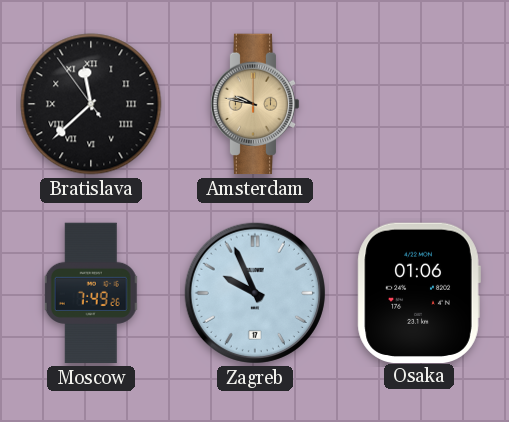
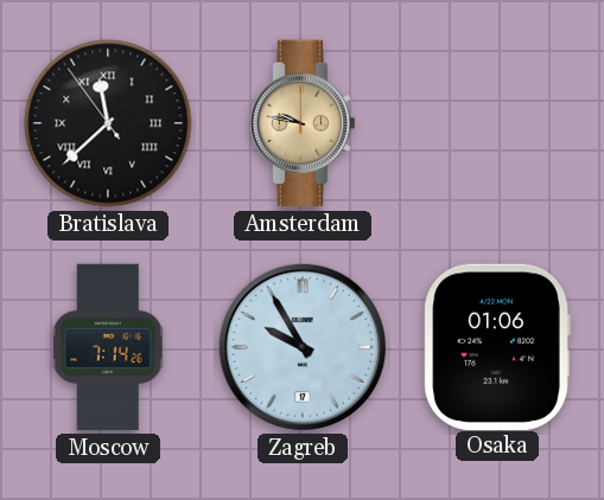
Moscow: 7:49 -> 7:14
Zagreb: 9:56 -> 9:55
